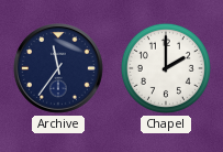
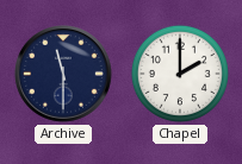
Archive: 11:36 -> 11:30
